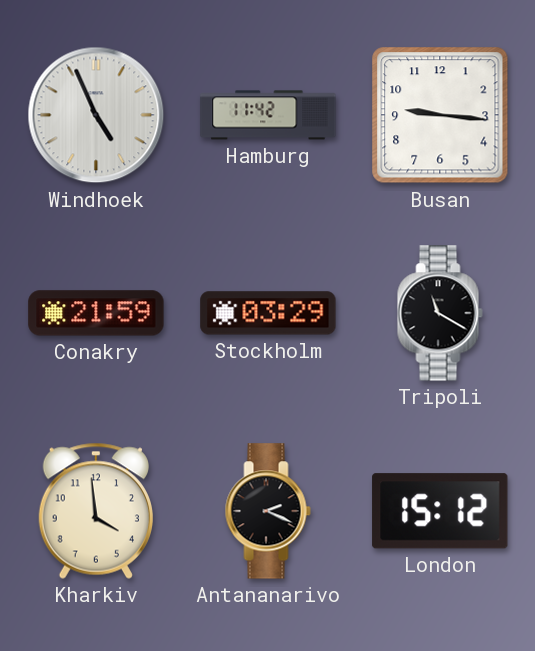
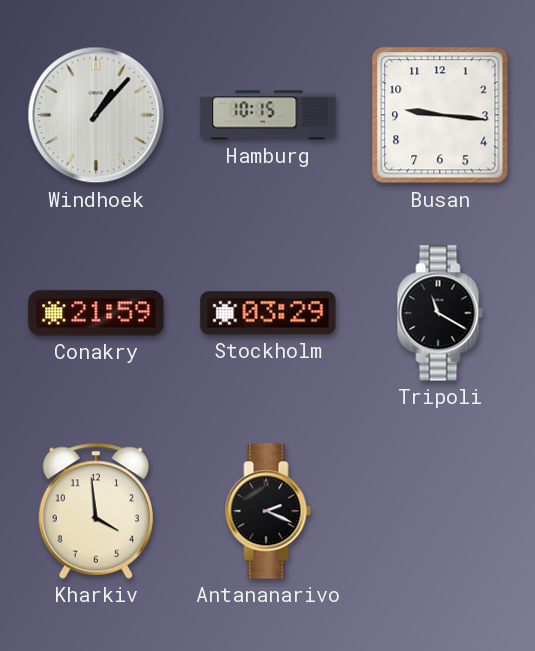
Windhoek: 4:56 -> 1:07
Hamburg: 11:42 -> 10:15
London: 15:12 -> none
